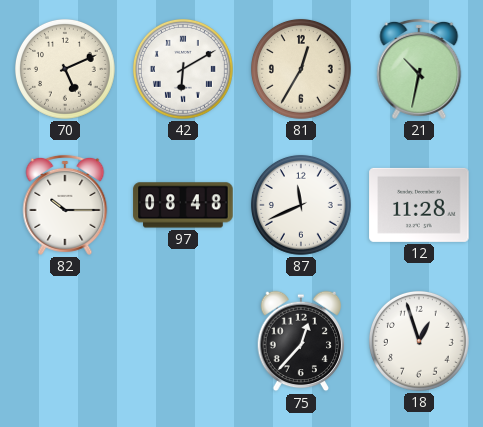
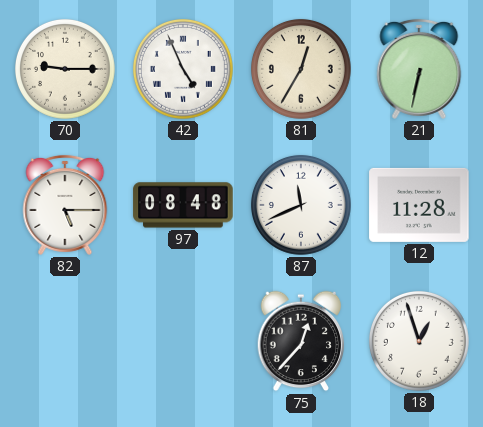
70: 5:11 -> 9:15
42: 6:10 -> 4:56
21: 10:32 -> 6:32
82: 10:15 -> 5:15
